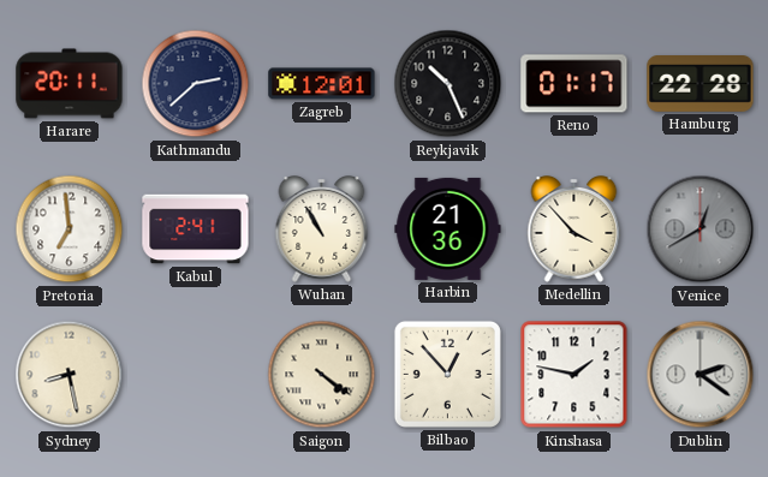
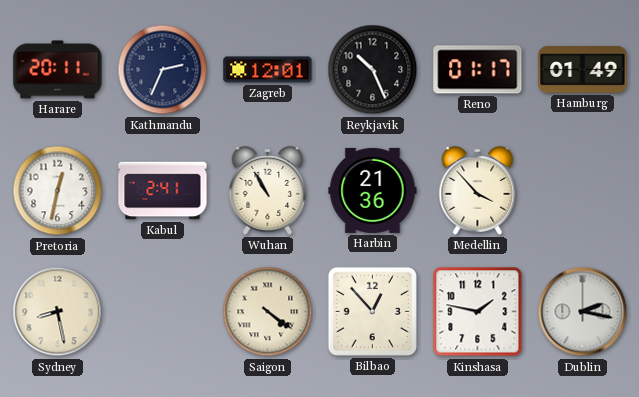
Kathmandu: 2:38 -> 2:34
Hamburg: 22:28 -> 01:49
Pretoria: 6:59 -> 12:32
Venice: 12:40 -> none
Dublin: 2:21 -> 2:17
